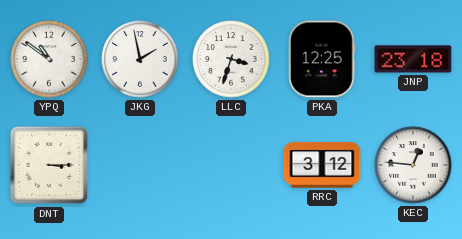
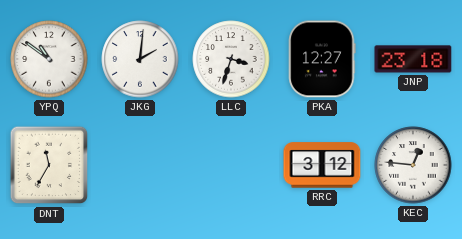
JKG: 1:58 -> 2:01
PKA: 12:25 -> 12:27
DNT: 3:15 -> 11:35
